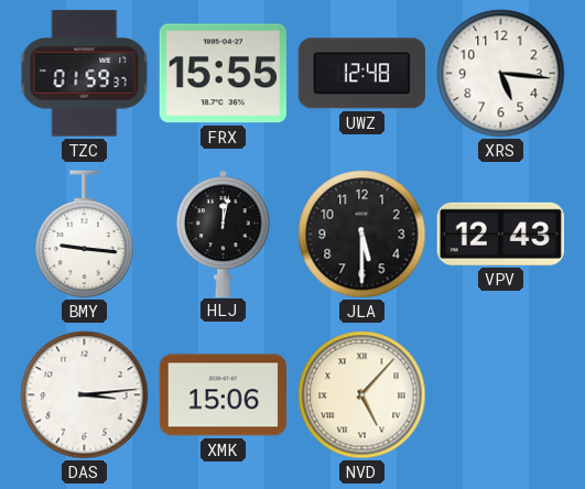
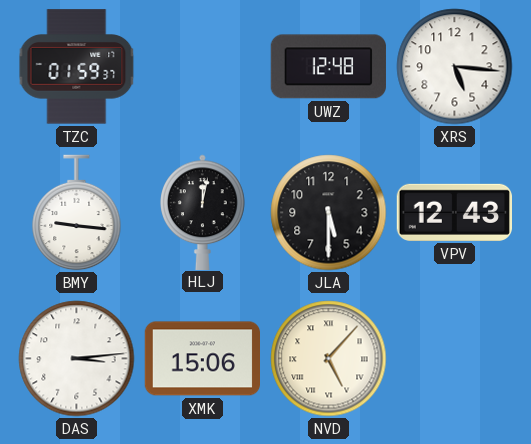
FRX: 15:55 -> none
